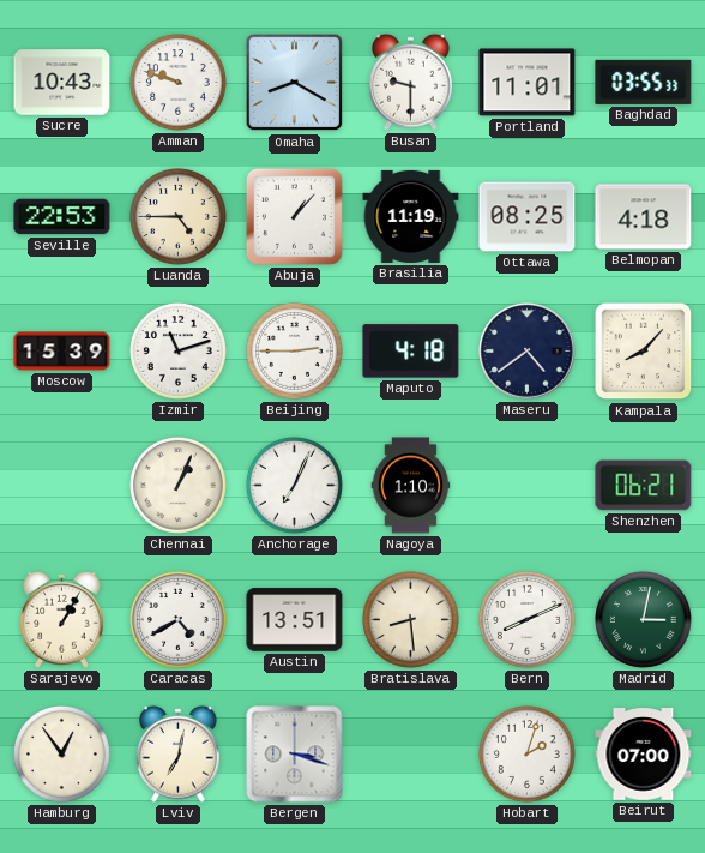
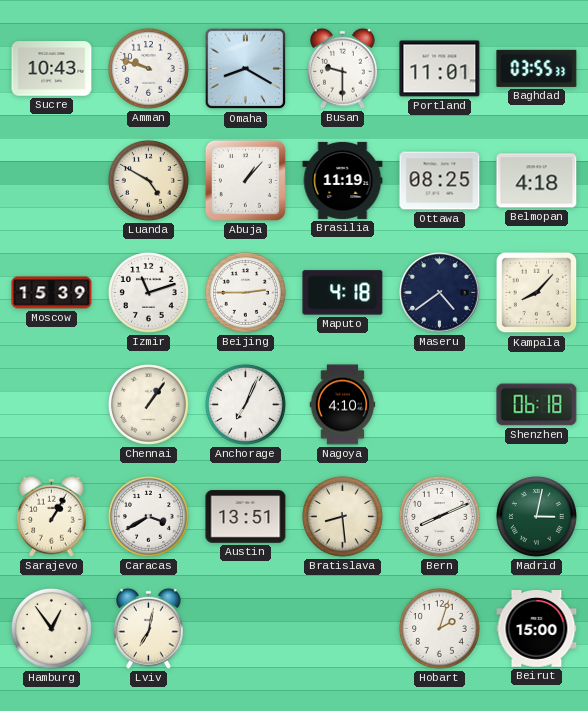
Seville: 22:53 -> none
Luanda: 4:45 -> 4:50
Chennai: 1:04 -> 1:06
Nagoya: 1:10 -> 4:10
Shenzhen: 06:21 -> 06:18
Caracas: 4:40 -> 3:40
Bergen: 3:18 -> none
Beirut: 07:00 -> 15:00
